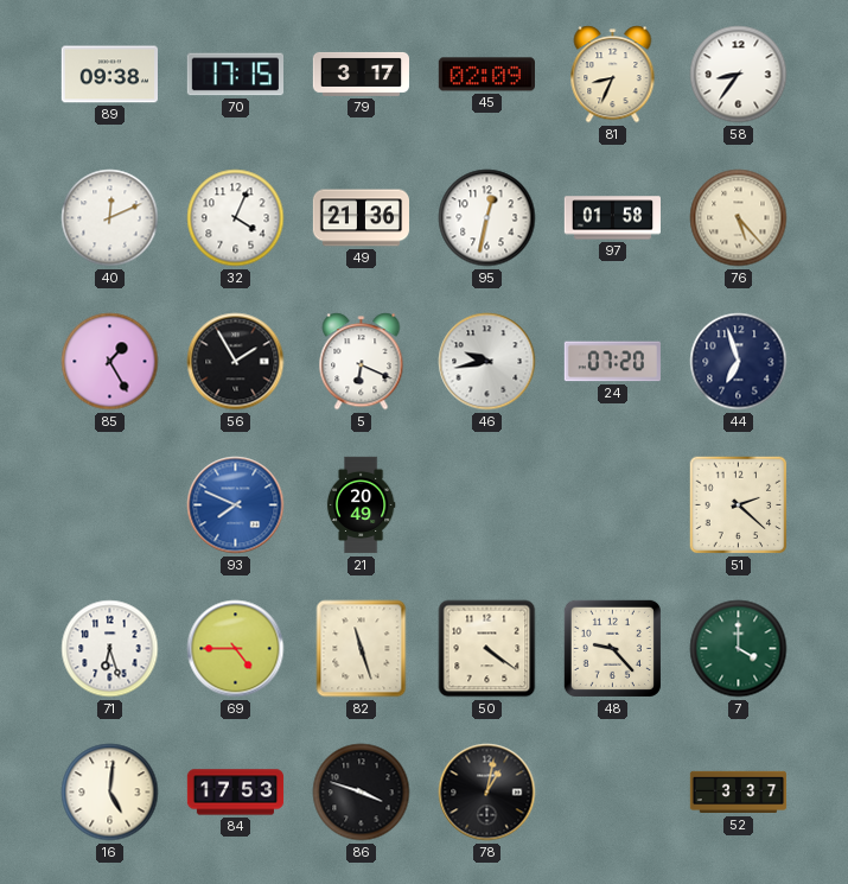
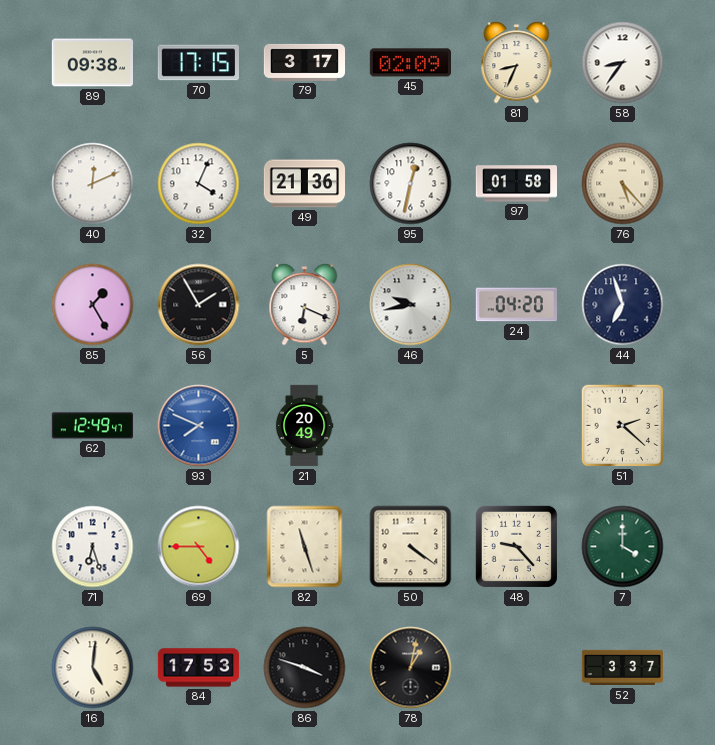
24: 07:20 -> 04:20
62: none -> 12:49
